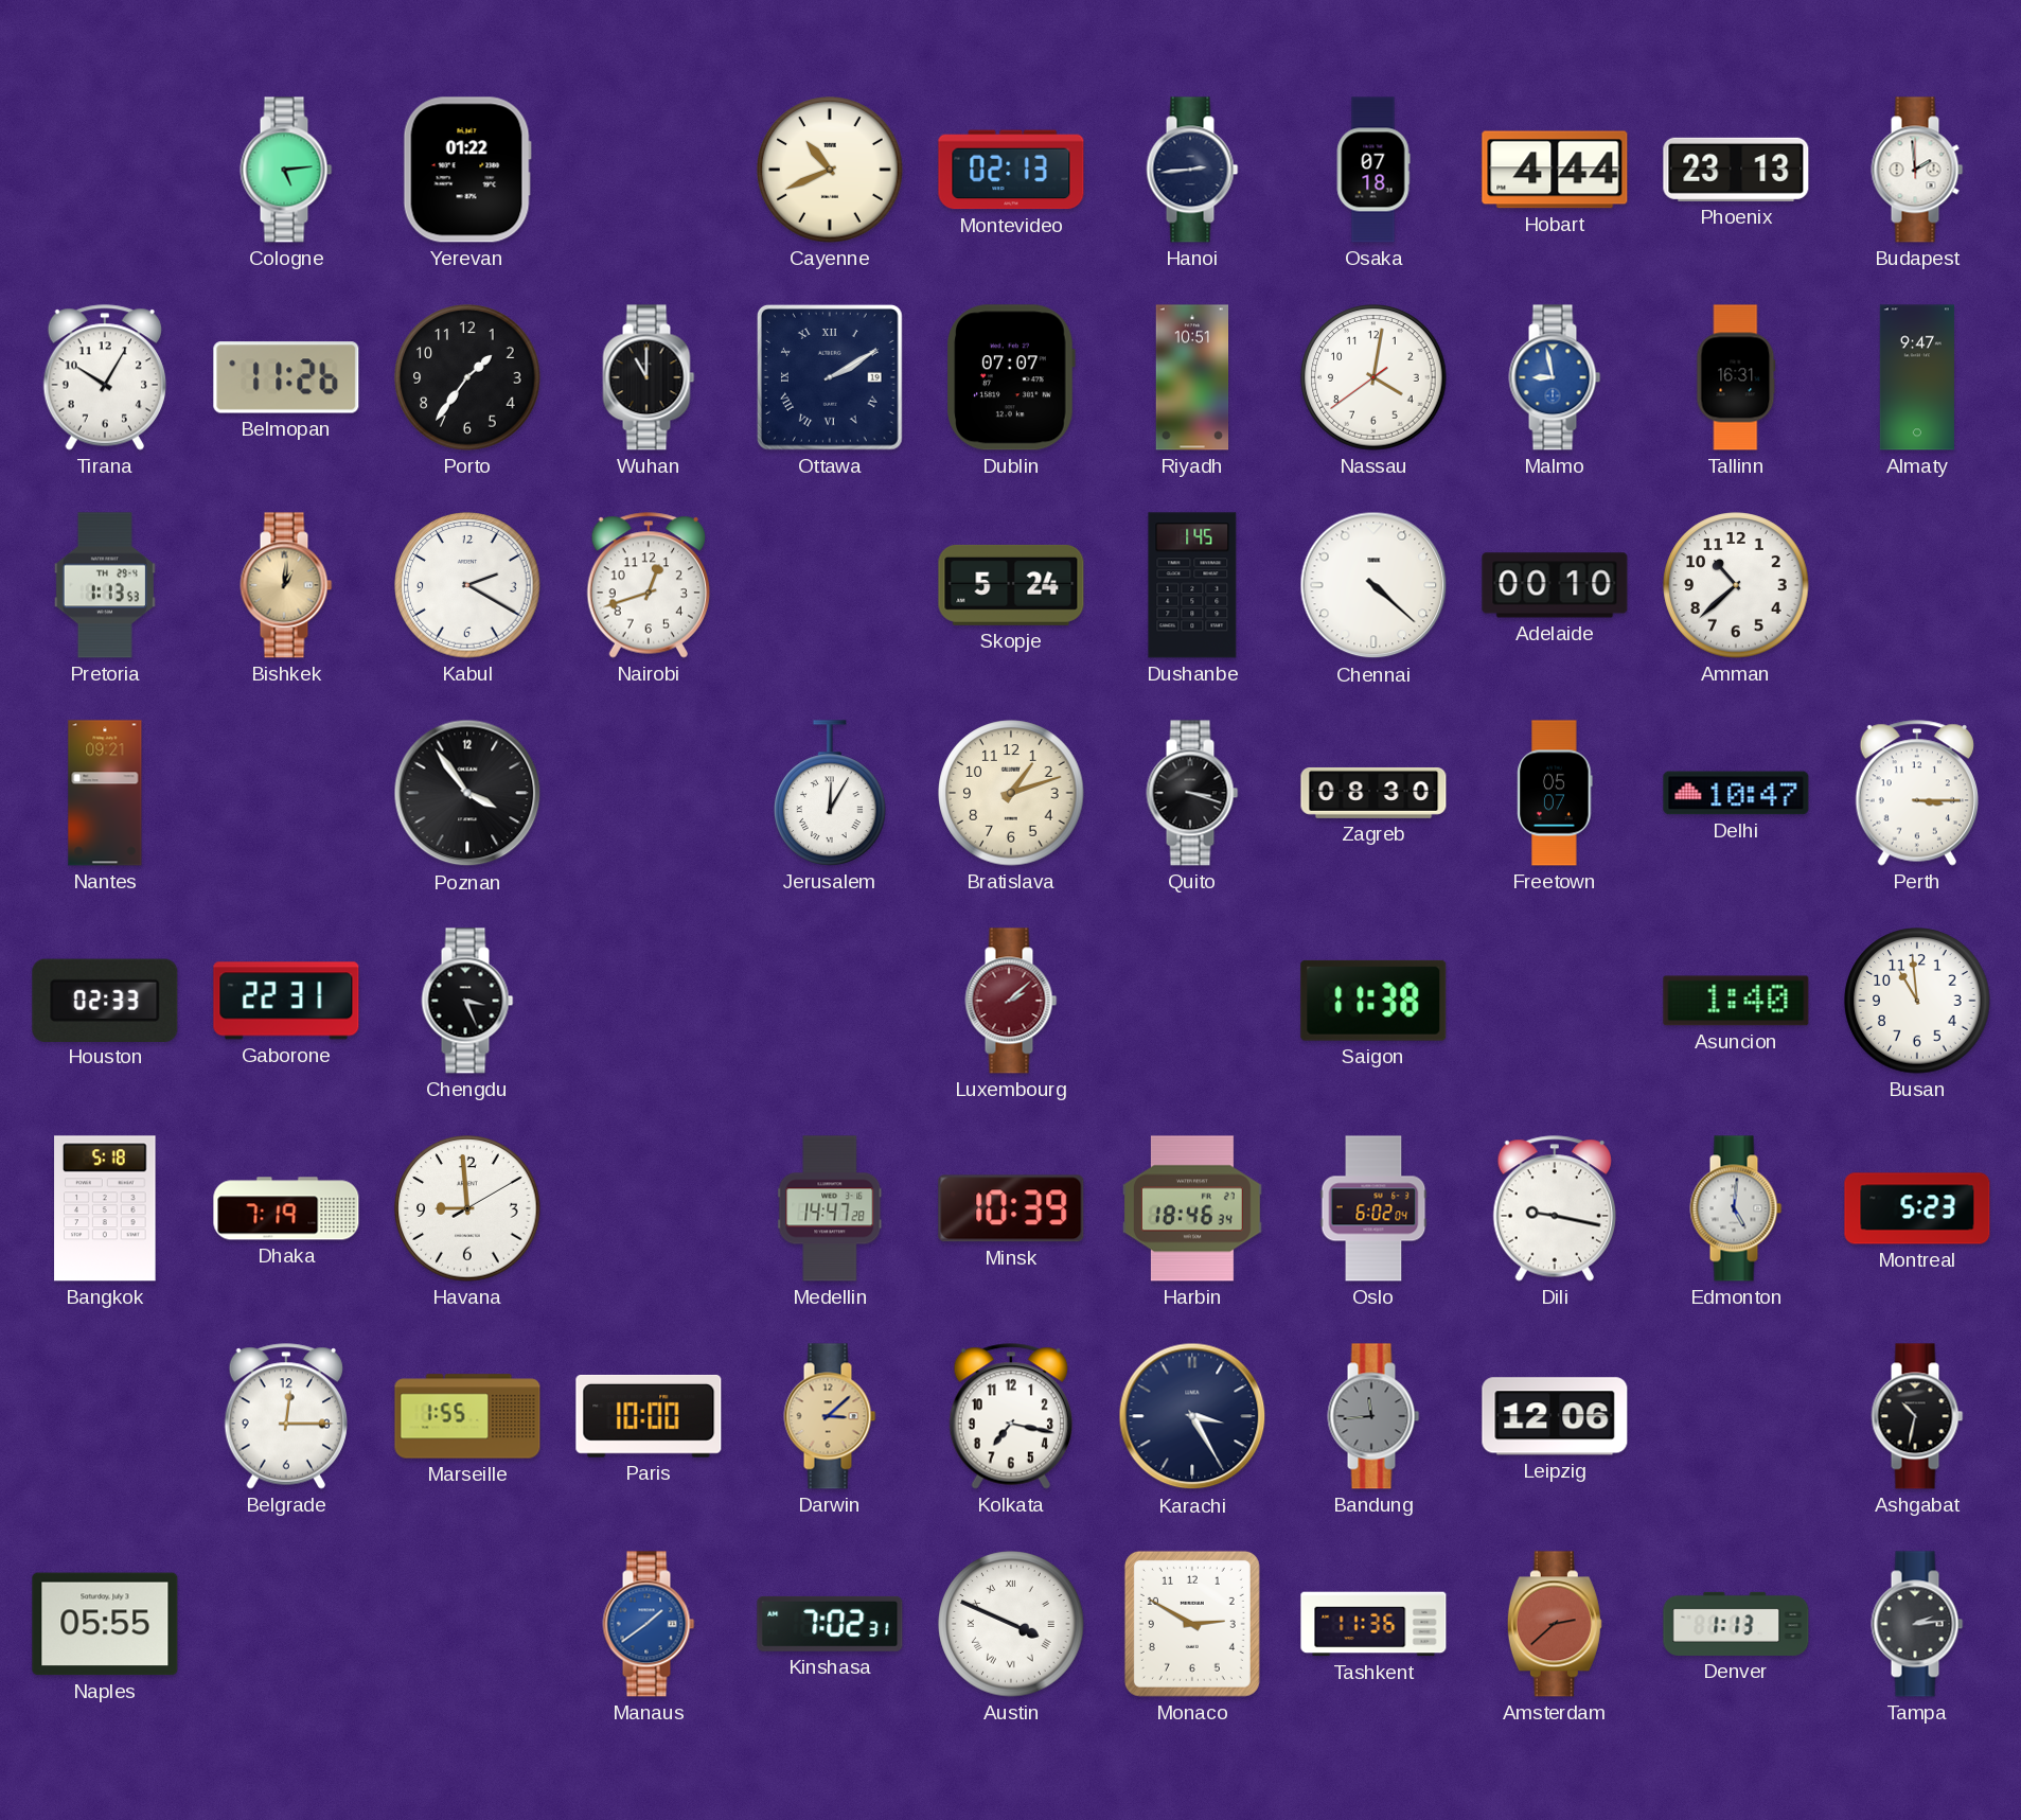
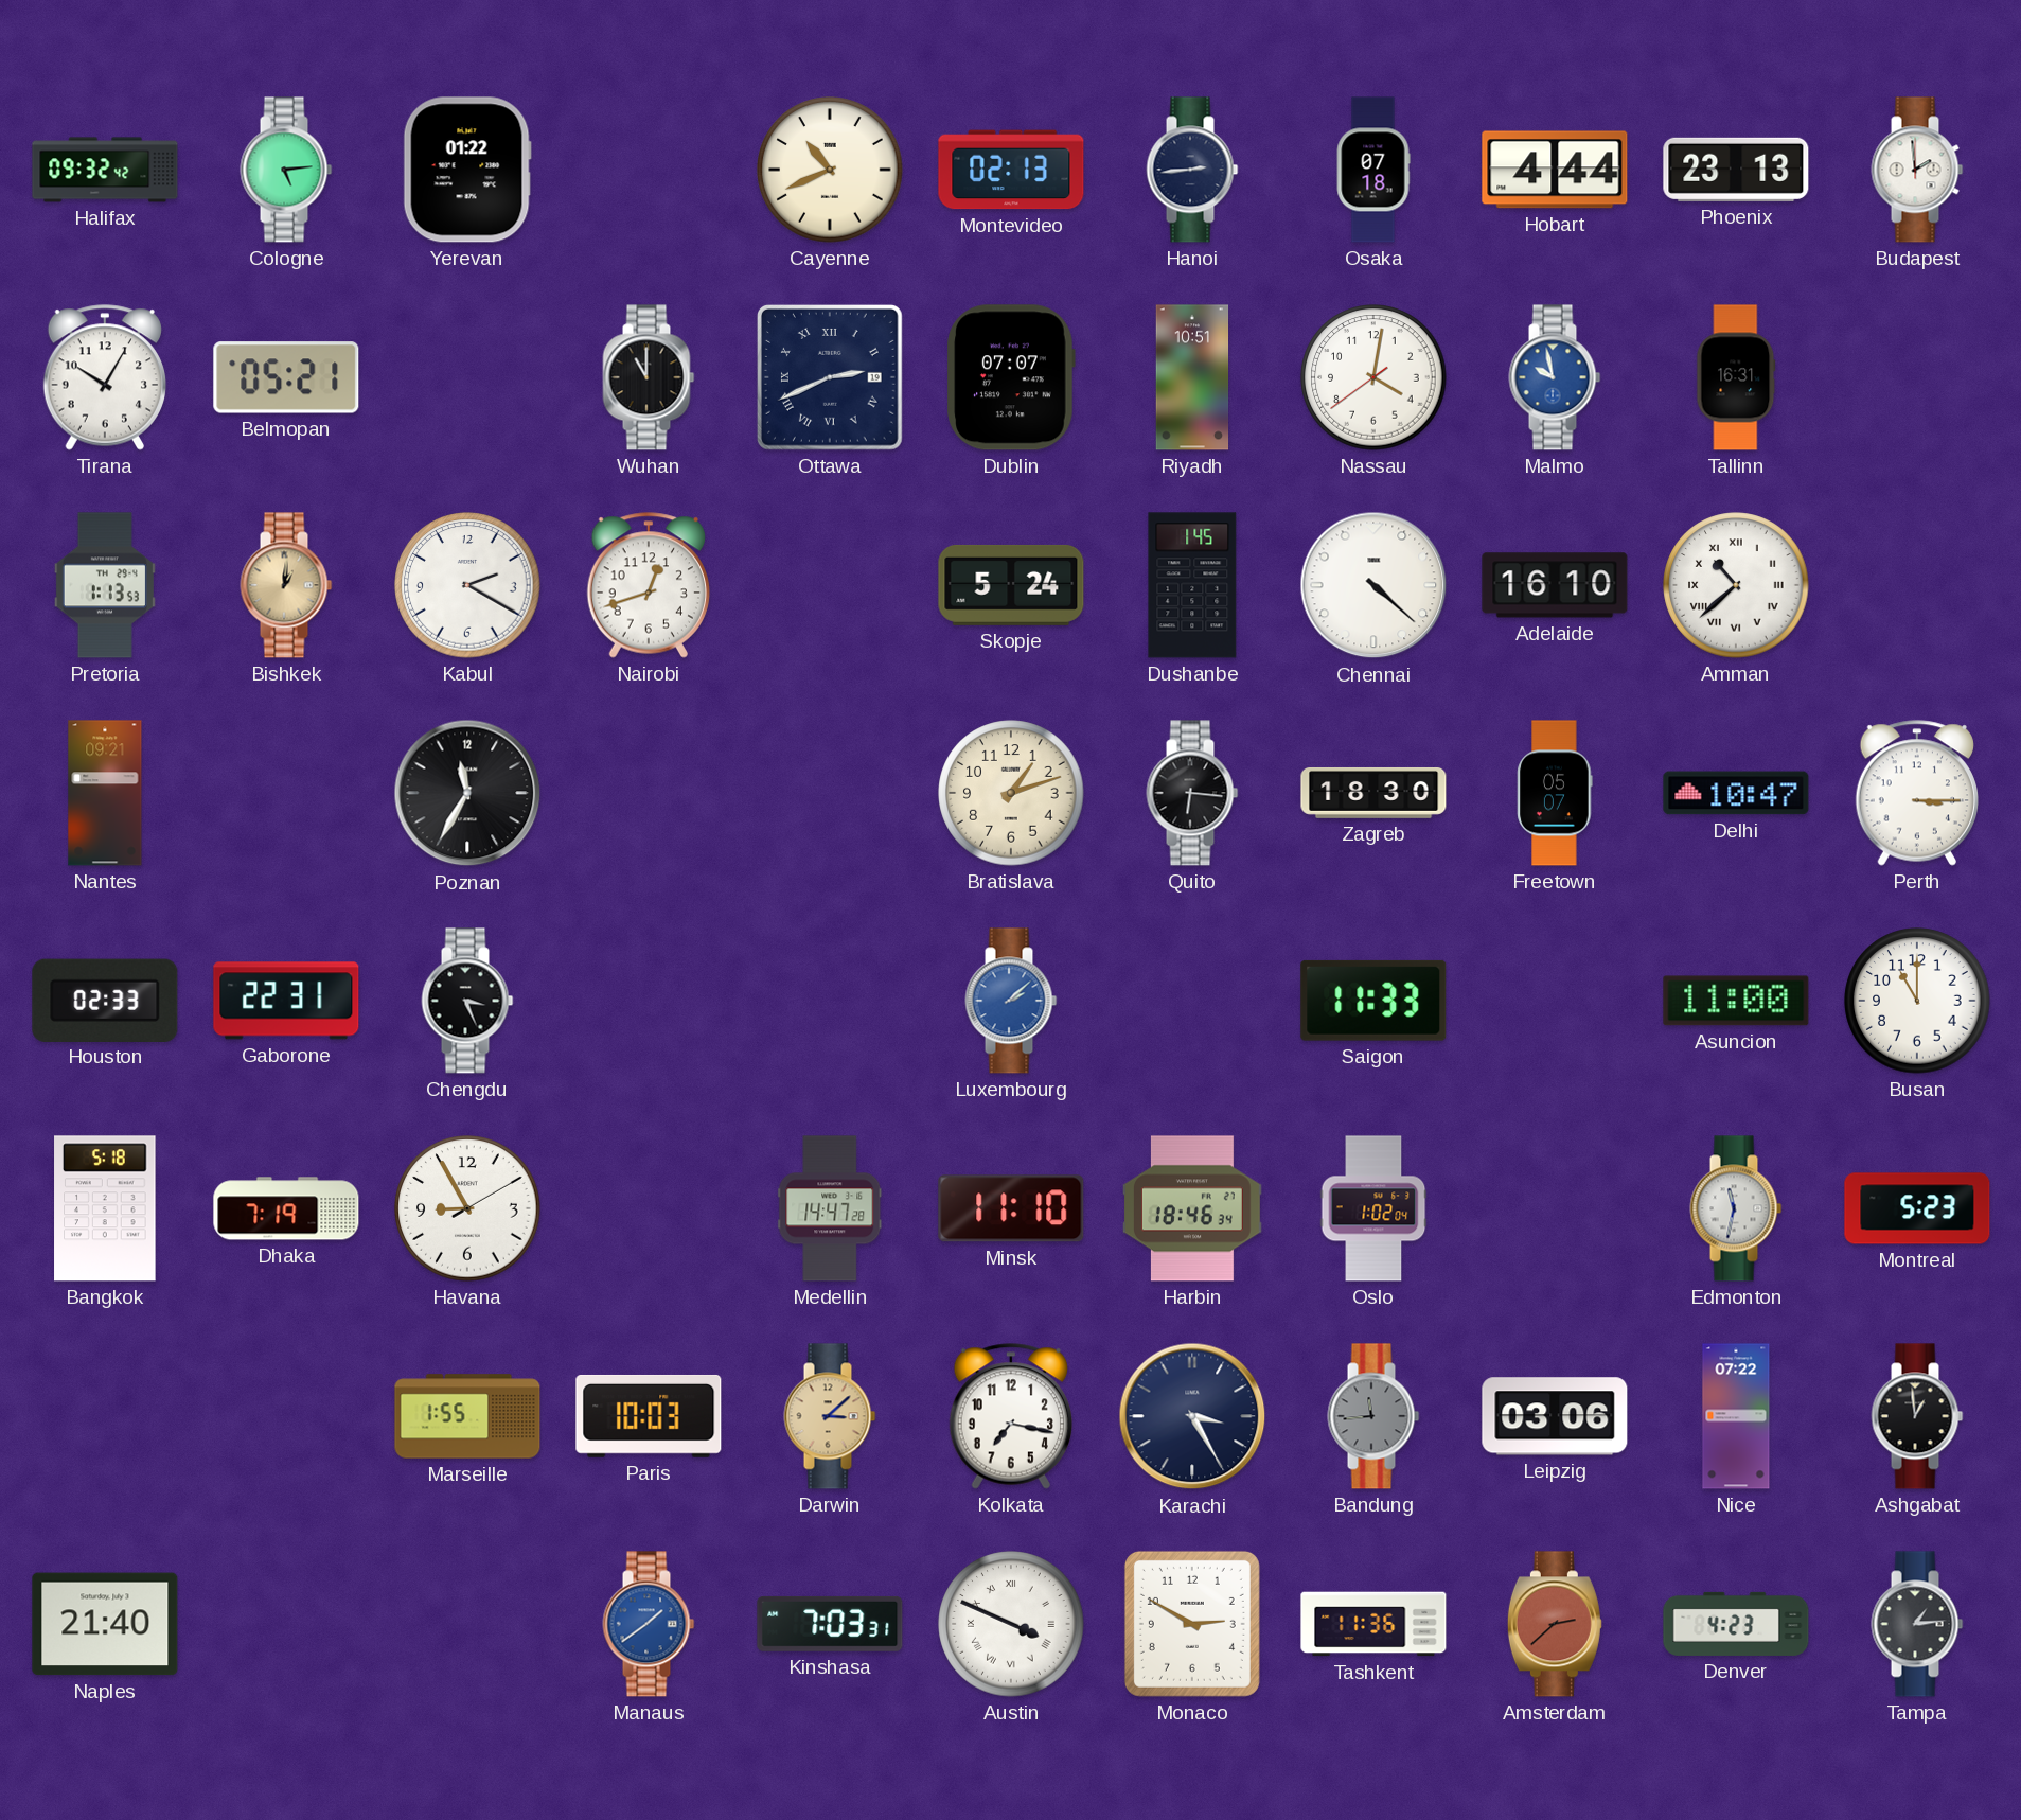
Halifax: none -> 09:32
Belmopan: 11:26 -> 05:21
Porto: 1:36 -> none
Ottawa: 2:10 -> 2:41
Malmo: 8:58 -> 9:58
Almaty: 9:47 -> none
Adelaide: 00:10 -> 16:10
Amman numerals: Arabic -> Roman
Poznan: 3:54 -> 11:35
Jerusalem: 12:05 -> none
Quito: 3:18 -> 6:16
Zagreb: 08:30 -> 18:30
Luxembourg dial: burgundy -> blue
Saigon: 11:38 -> 11:33
Asuncion: 1:40 -> 11:00
Busan: 10:59 -> 11:00
Havana: 8:59 -> 8:55
Minsk: 10:39 -> 11:10
Oslo: 6:02 -> 1:02
Dili: 9:17 -> none
Edmonton: 5:01 -> 11:32
Belgrade: 12:15 -> none
Paris: 10:00 -> 10:03
Leipzig: 12:06 -> 03:06
Nice: none -> 07:22
Ashgabat: 10:32 -> 12:59
Naples: 05:55 -> 21:40
Kinshasa: 7:02 -> 7:03
Denver: 1:13 -> 4:23
Tampa: 2:14 -> 1:14
